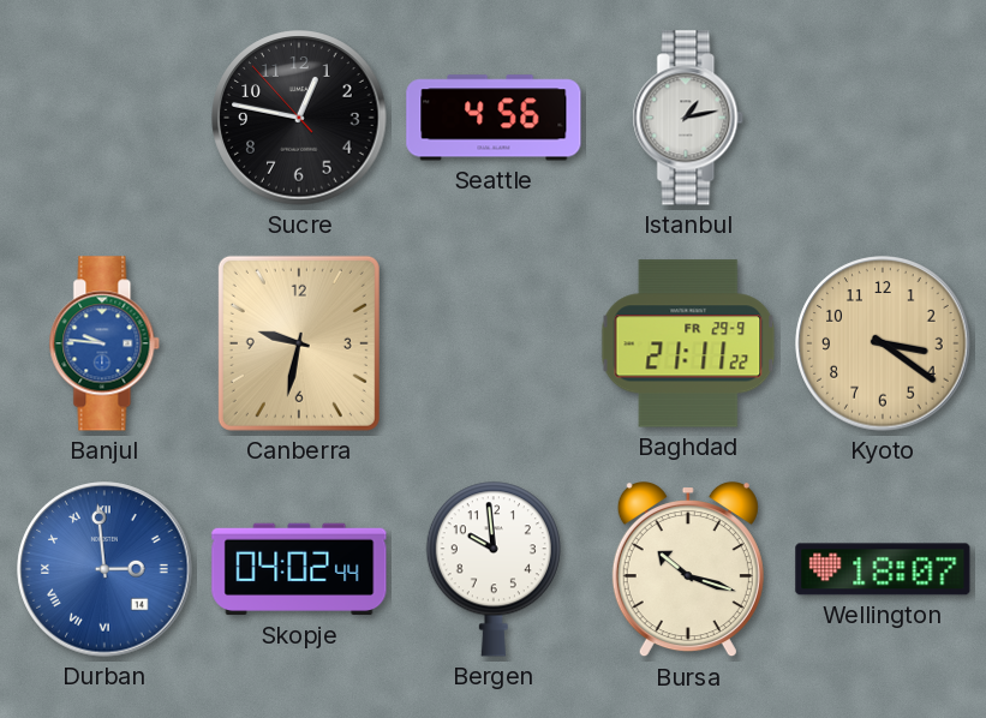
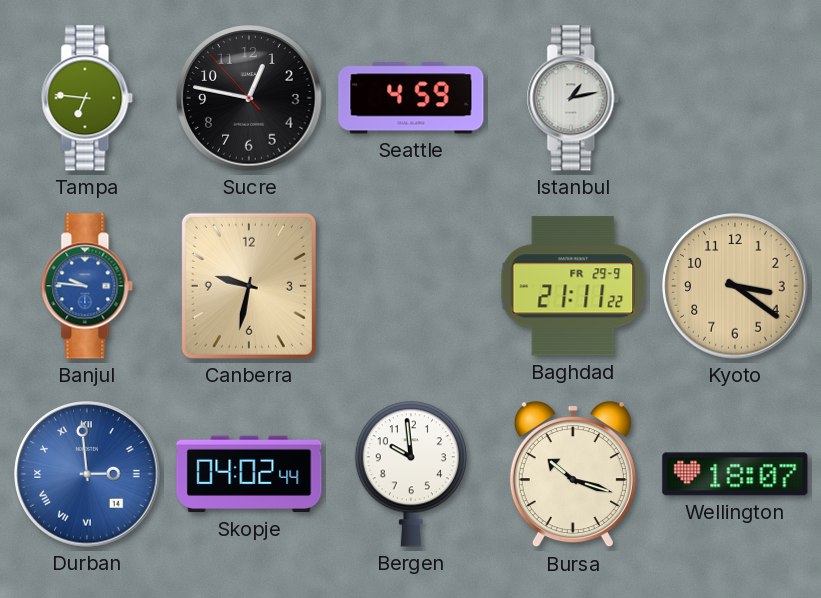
Tampa: none -> 6:46
Seattle: 4:56 -> 4:59
